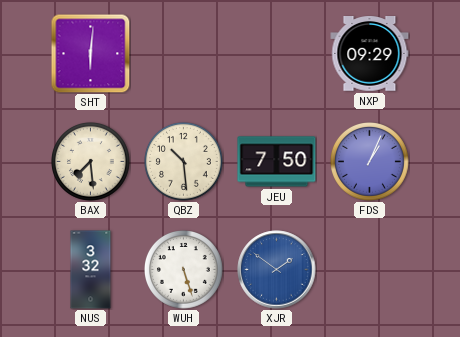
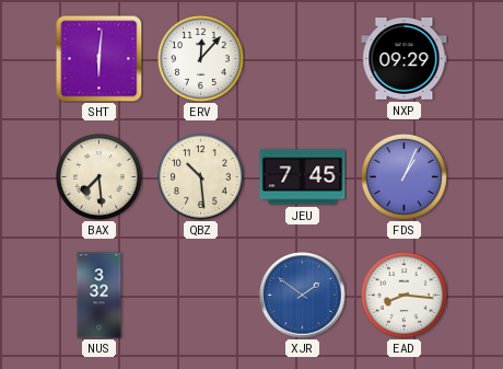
ERV: none -> 12:07
JEU: 7:50 -> 7:45
WUH: 5:27 -> none
EAD: none -> 8:16
